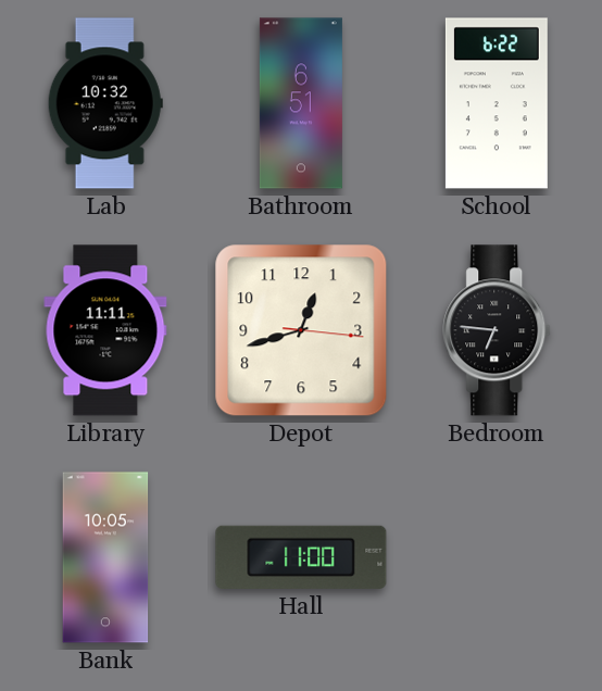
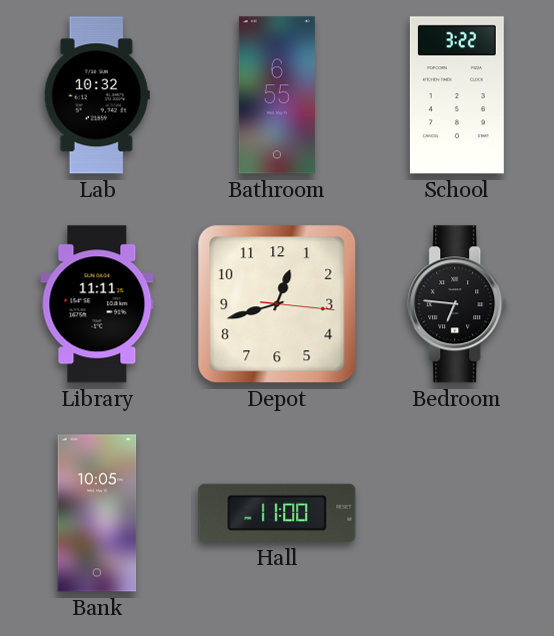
Bathroom: 6:51 -> 6:55
School: 6:22 -> 3:22
